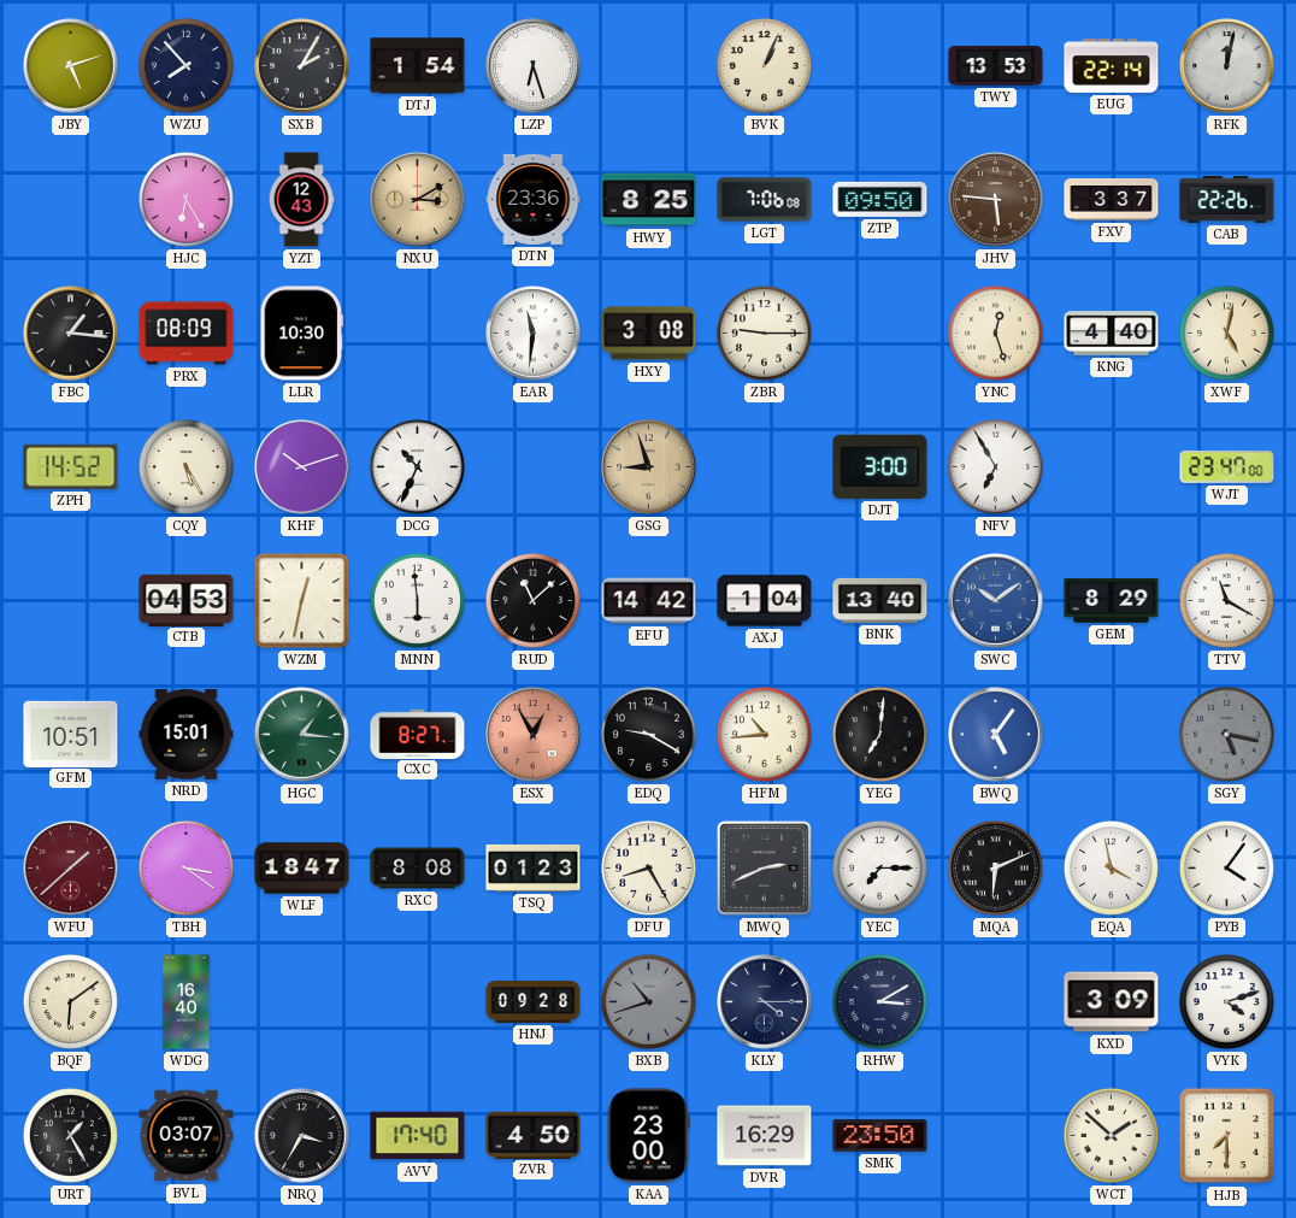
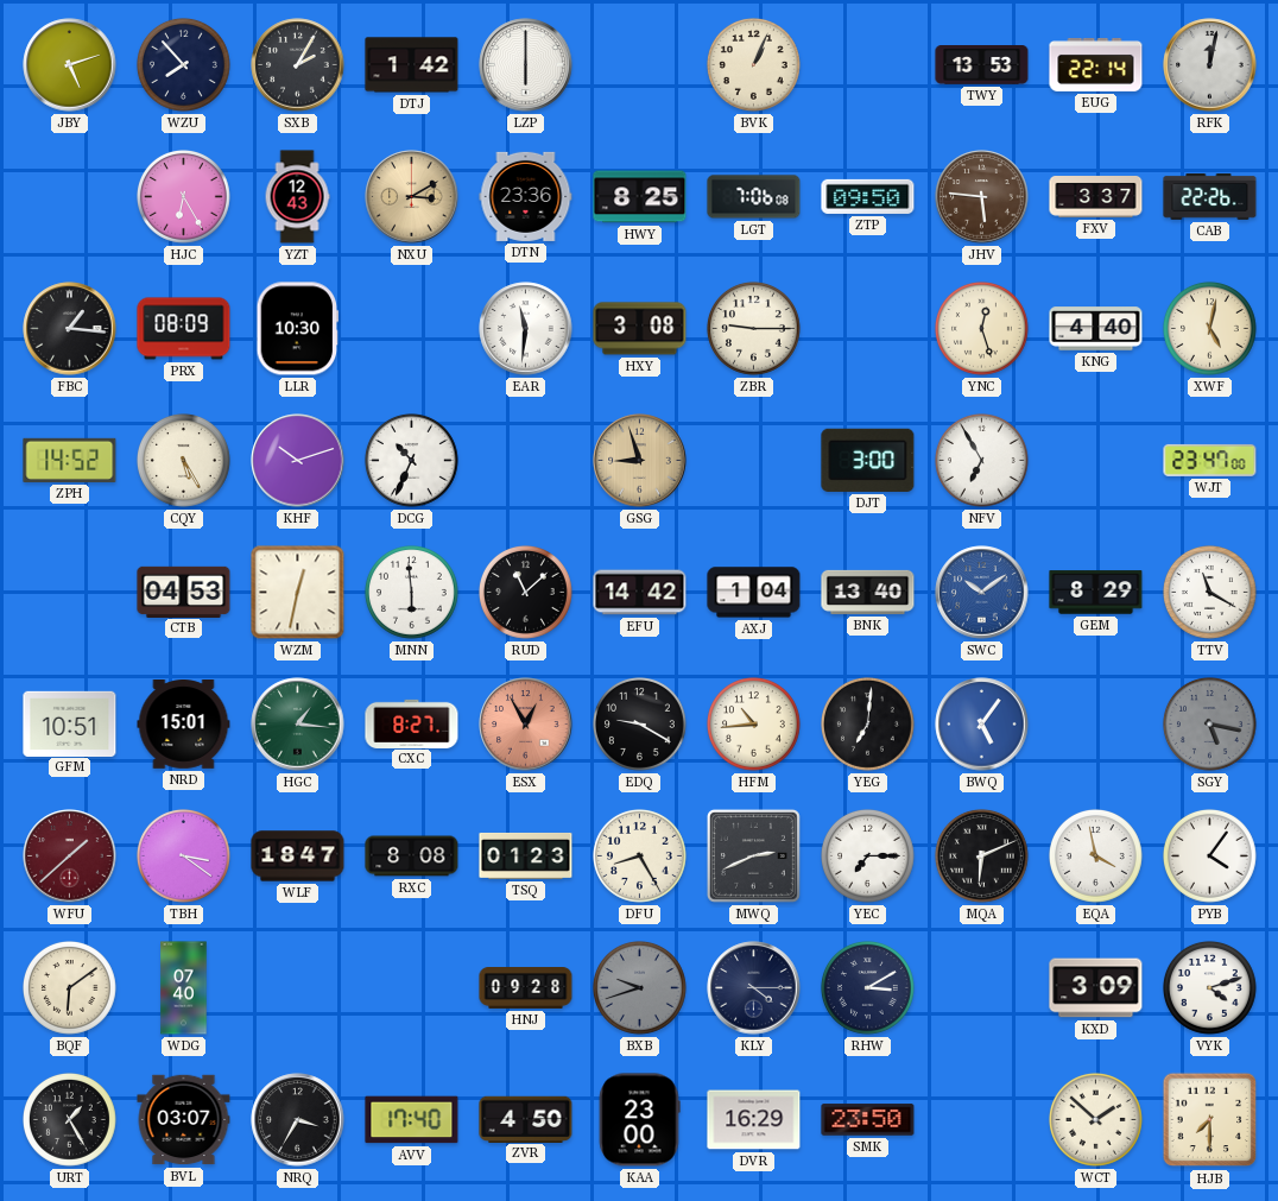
DTJ: 1:54 -> 1:42
LZP: 6:27 -> 6:00
WDG: 16:40 -> 07:40
BXB: 10:42 -> 9:42
